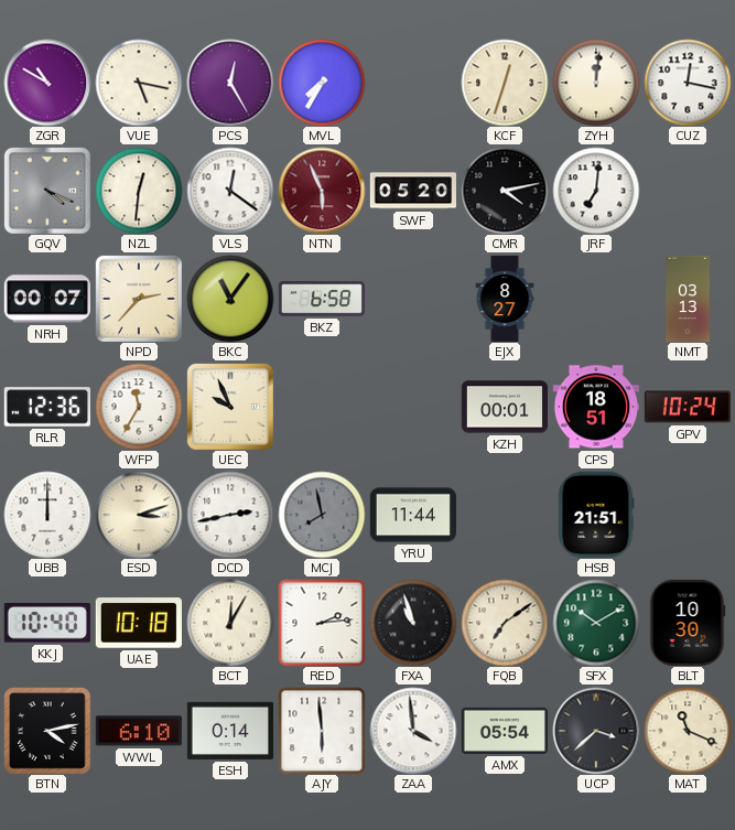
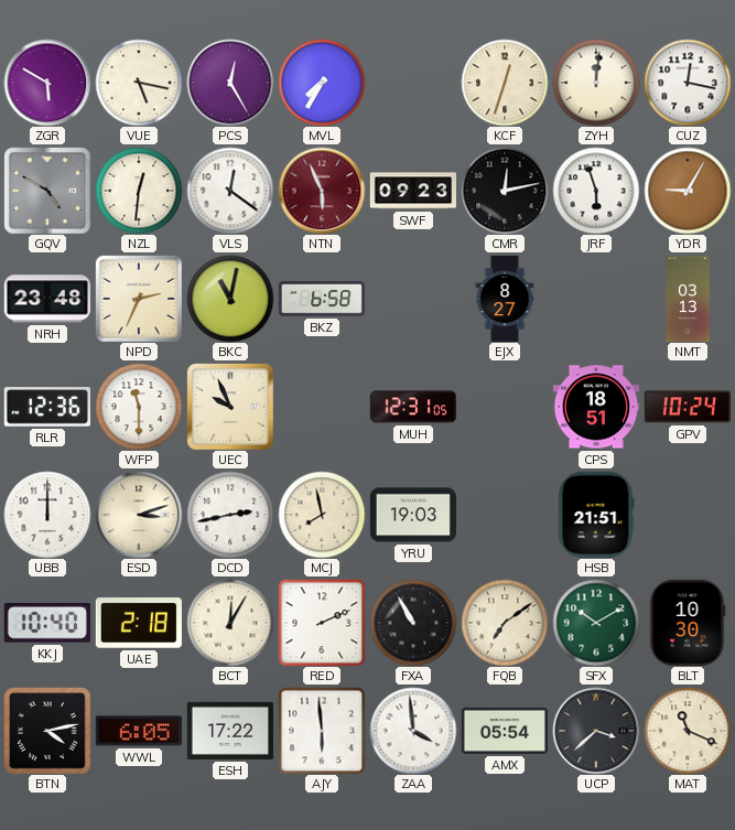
ZGR: 10:50 -> 5:50
GQV: 4:19 -> 4:50
SWF: 05:20 -> 09:23
CMR: 4:13 -> 12:13
JRF: 7:01 -> 5:57
YDR: none -> 9:05
NRH: 00:07 -> 23:48
NPD: 2:37 -> 2:34
BKC: 11:06 -> 11:02
WFP: 11:35 -> 11:30
MUH: none -> 12:31
KZH: 00:01 -> none
MCJ dial: grey -> cream
YRU: 11:44 -> 19:03
UAE: 10:18 -> 2:18
RED: 2:14 -> 2:11
FXA: 10:57 -> 10:55
WWL: 6:10 -> 6:05
ESH: 0:14 -> 17:22
